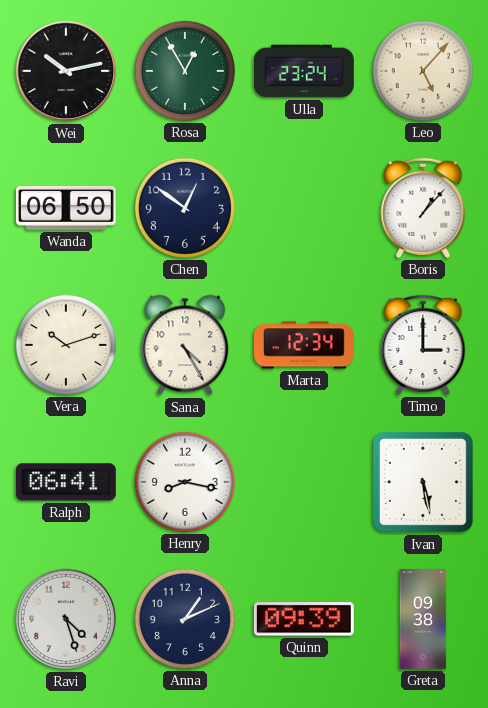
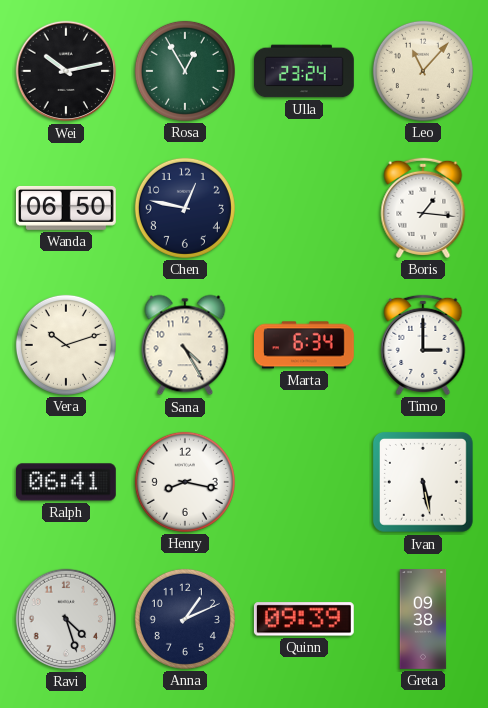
Leo: 5:07 -> 11:07
Chen: 12:51 -> 12:47
Boris: 1:07 -> 1:16
Marta: 12:34 -> 6:34
